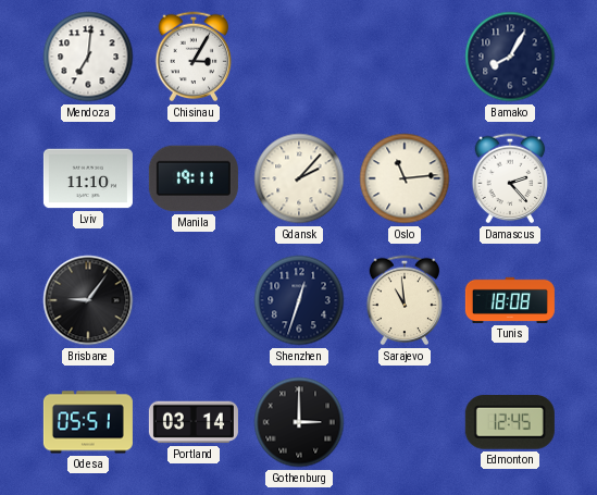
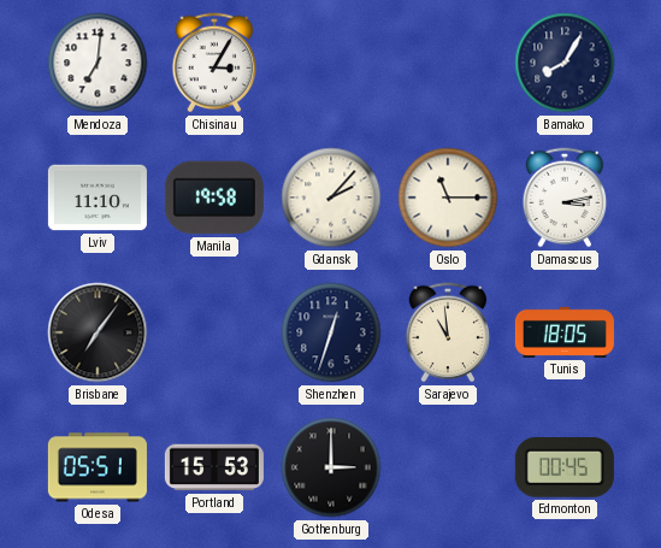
Manila: 19:11 -> 19:58
Oslo: 11:14 -> 11:15
Damascus: 2:23 -> 3:13
Brisbane: 9:06 -> 7:06
Tunis: 18:08 -> 18:05
Portland: 03:14 -> 15:53
Edmonton: 12:45 -> 00:45
